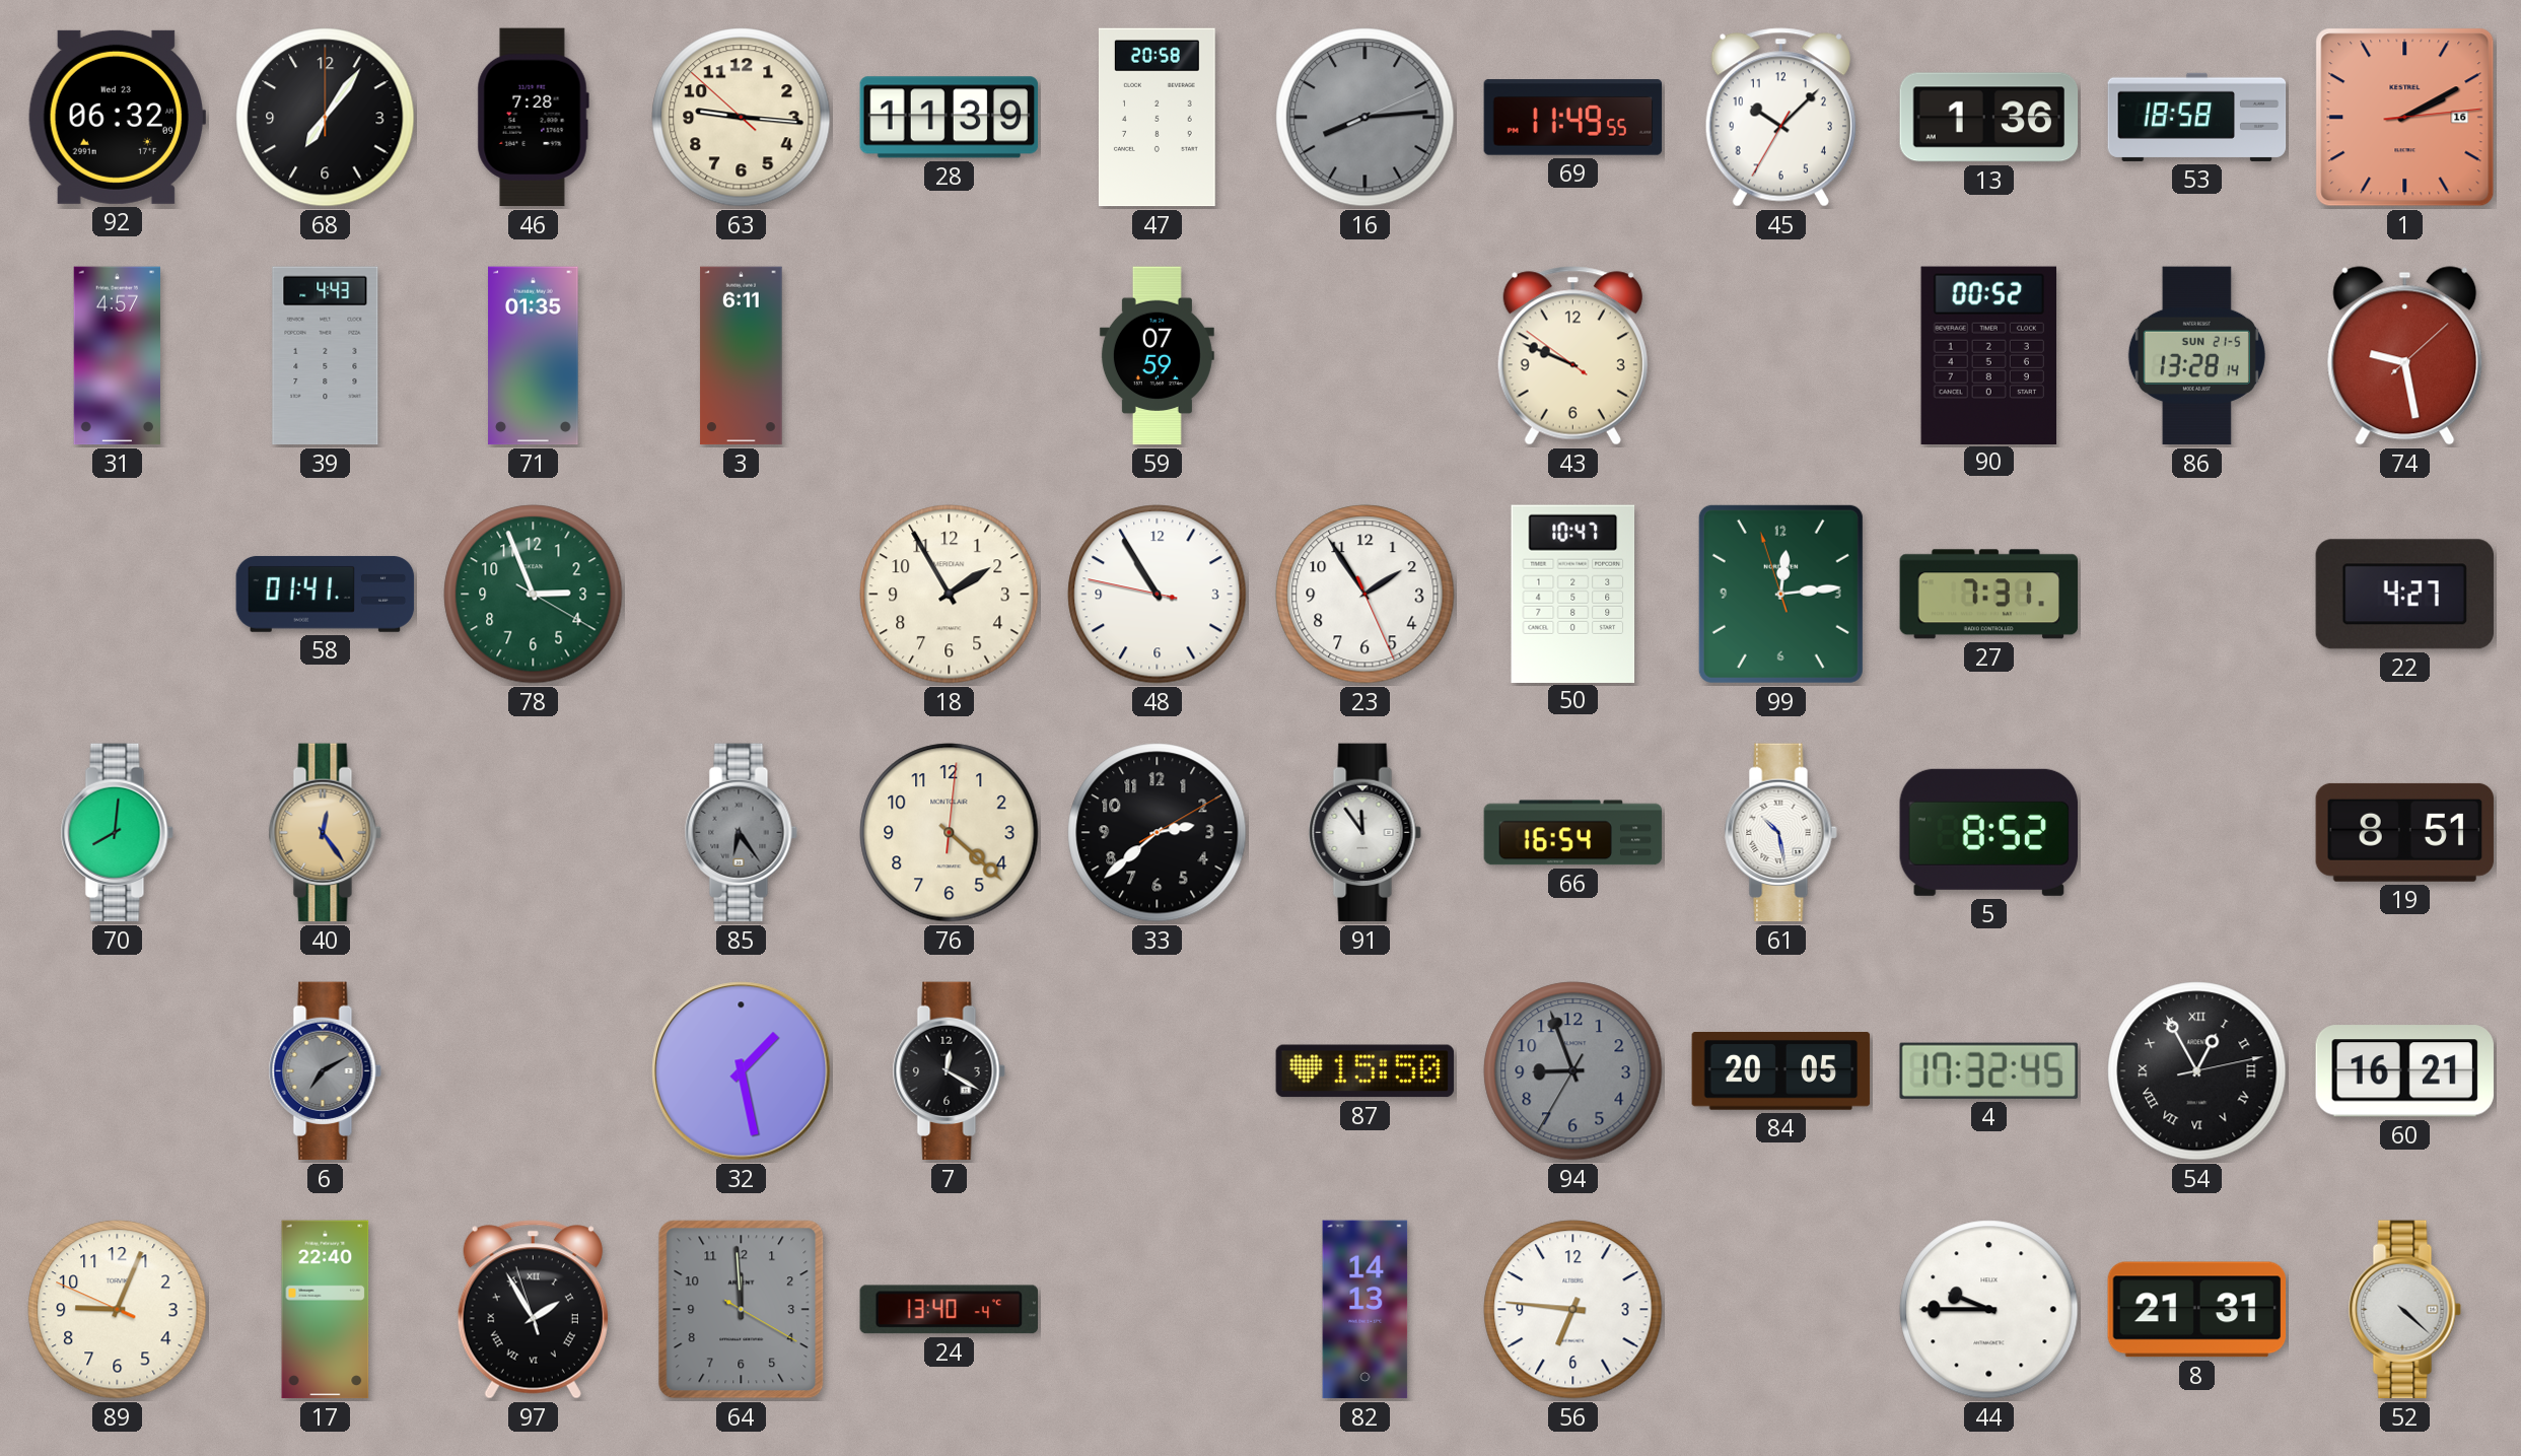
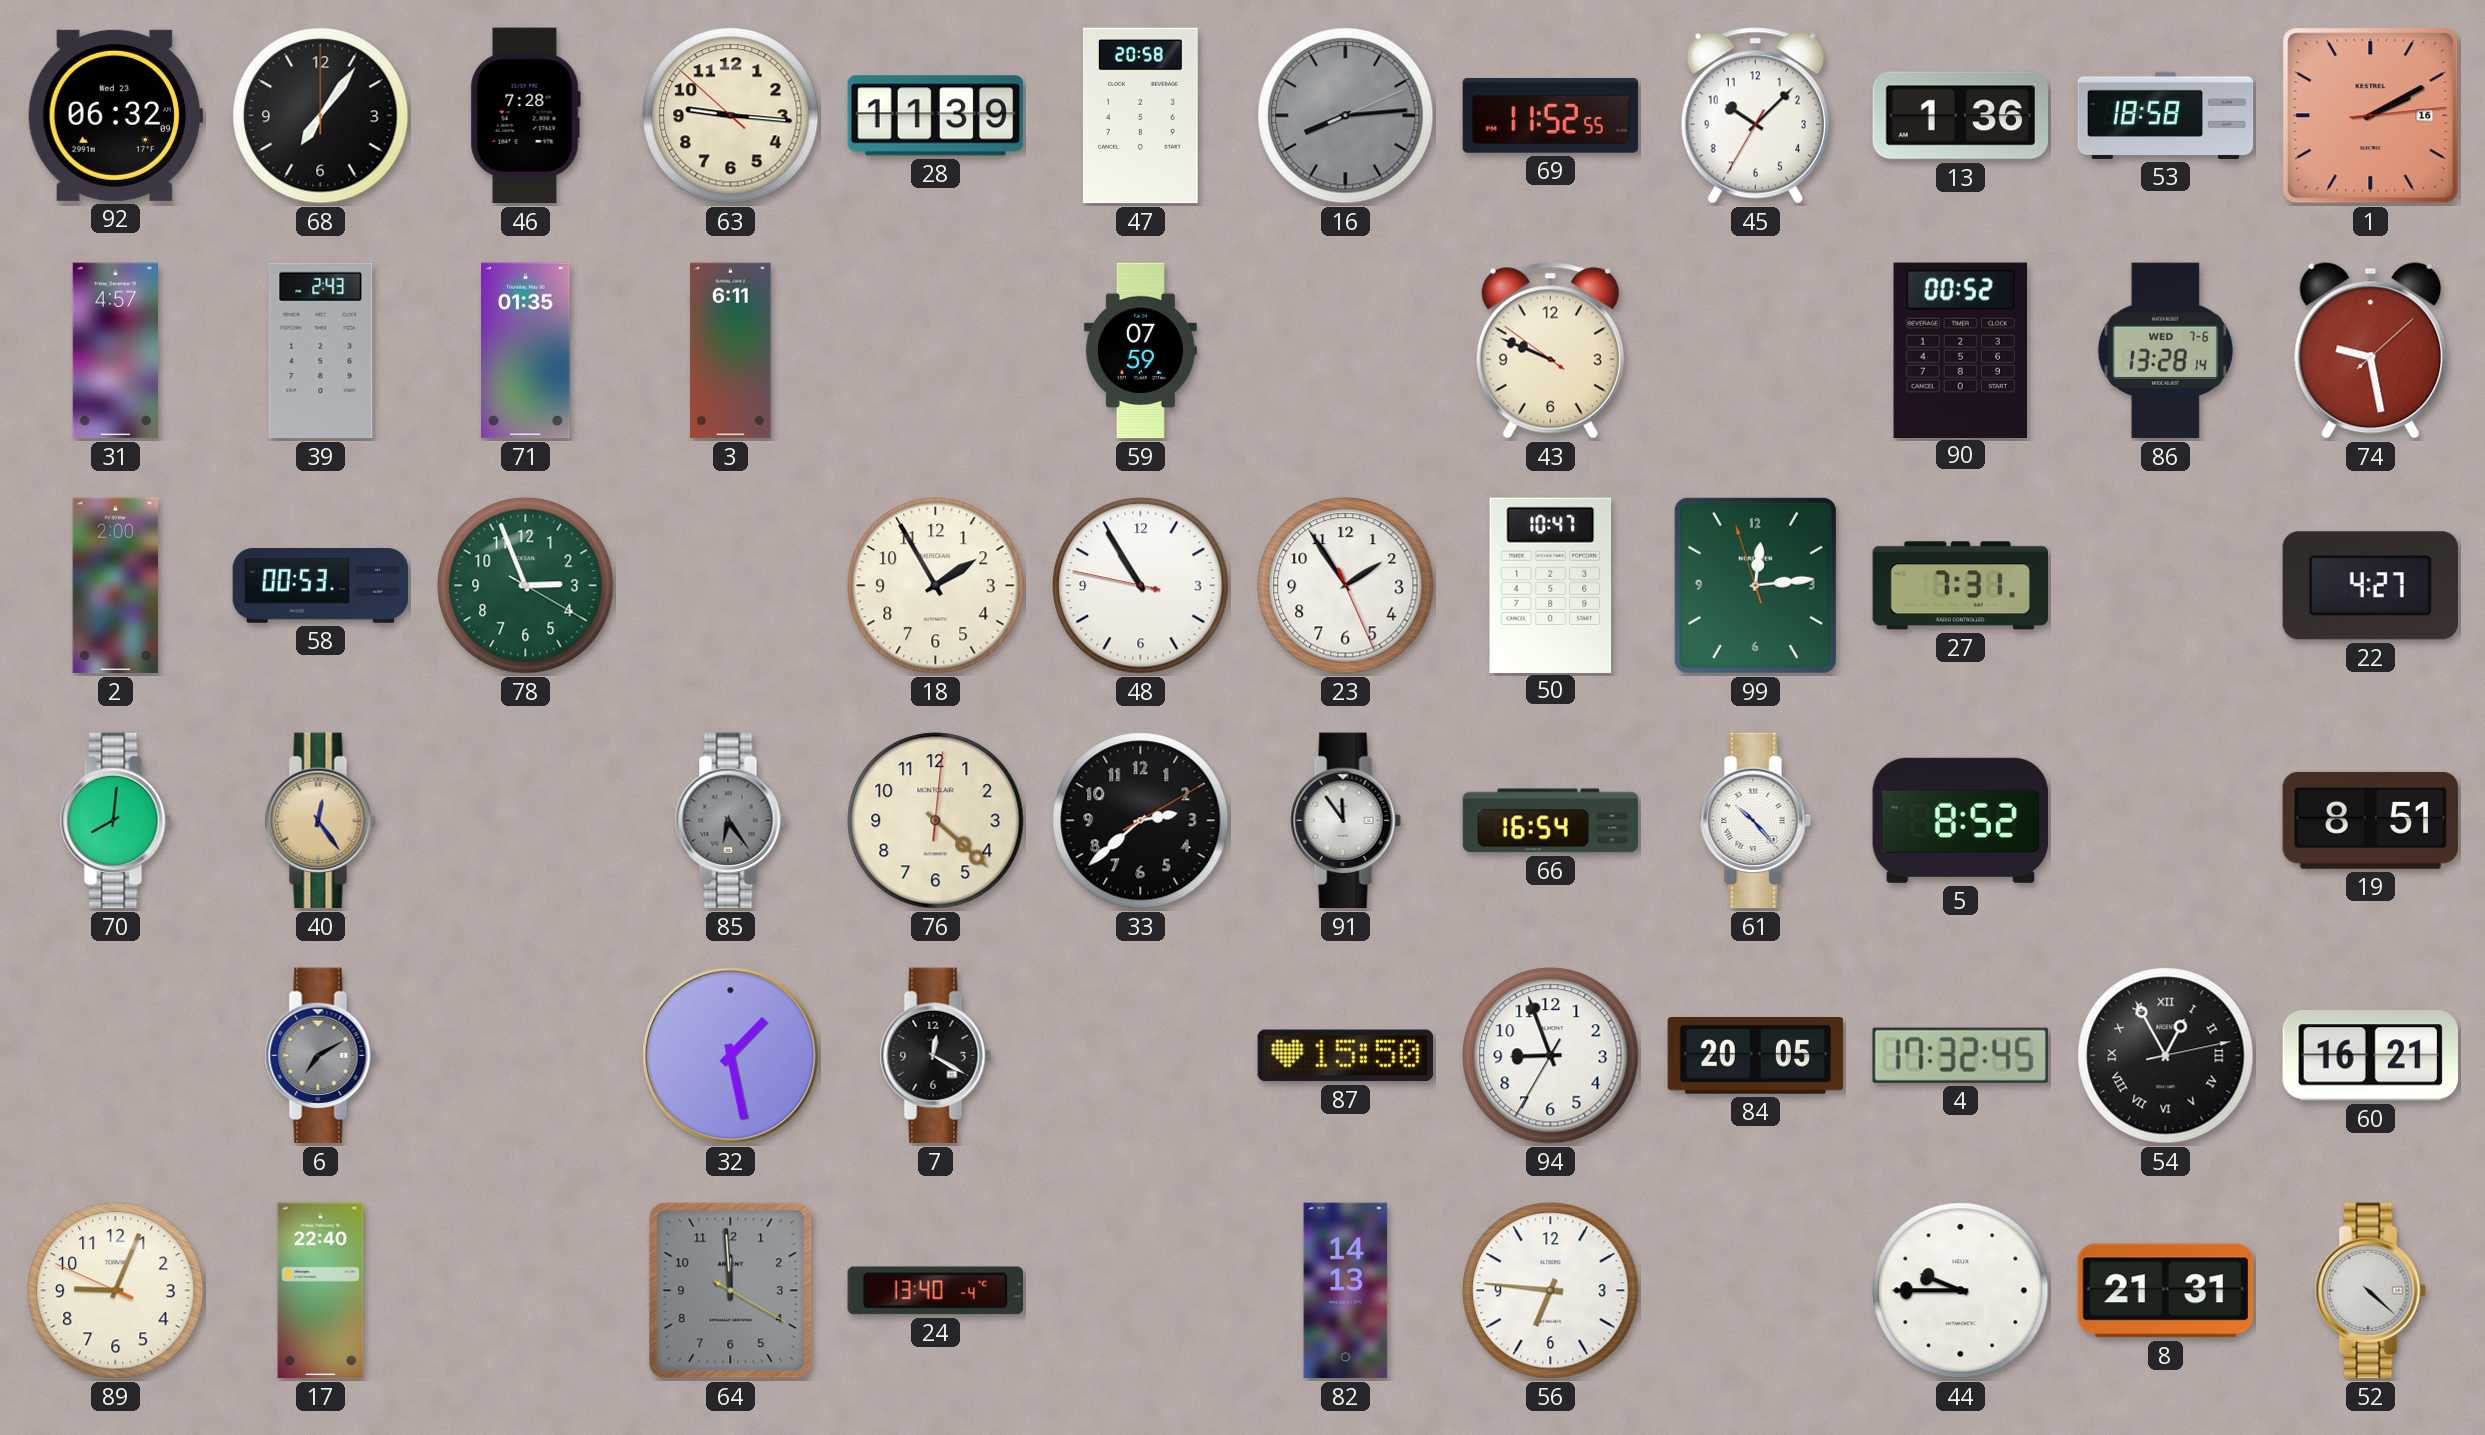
69: 11:49 -> 11:52
39: 4:43 -> 2:43
86 date: SUN 21-5 -> WED 7-6
2: none -> 2:00
58: 01:41 -> 00:53
61: 10:28 -> 10:23
94 dial: grey -> white
97: 1:54 -> none
